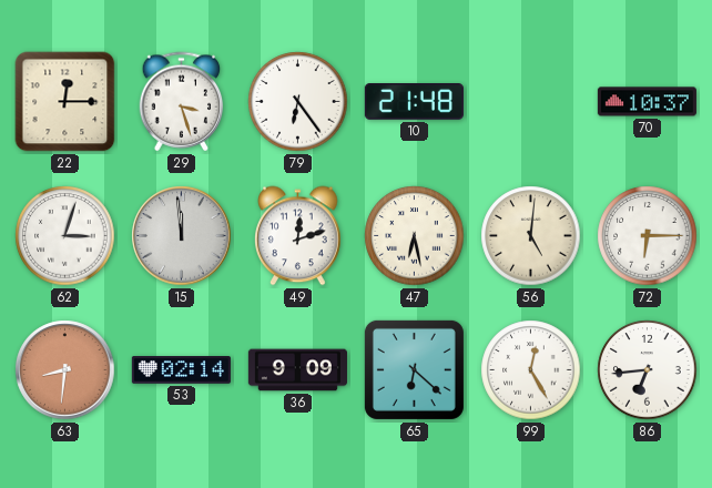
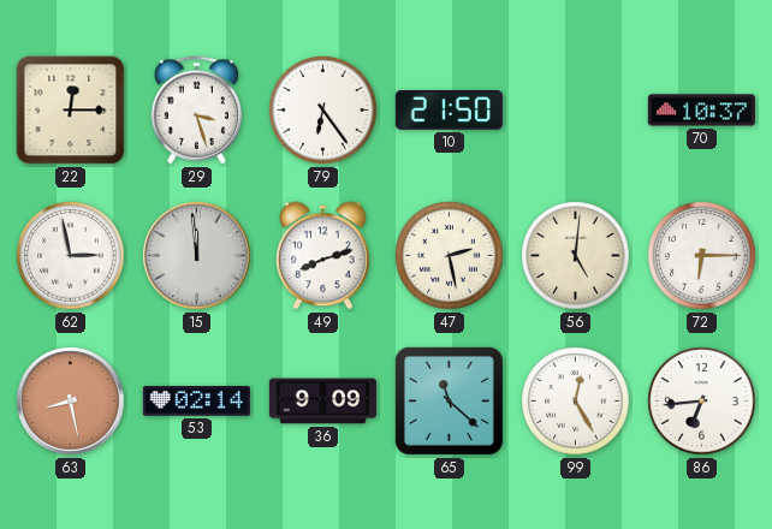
10: 21:48 -> 21:50
62: 3:03 -> 2:58
49: 12:12 -> 8:12
47: 6:28 -> 2:28
63: 8:31 -> 8:28
65: 6:22 -> 11:22
